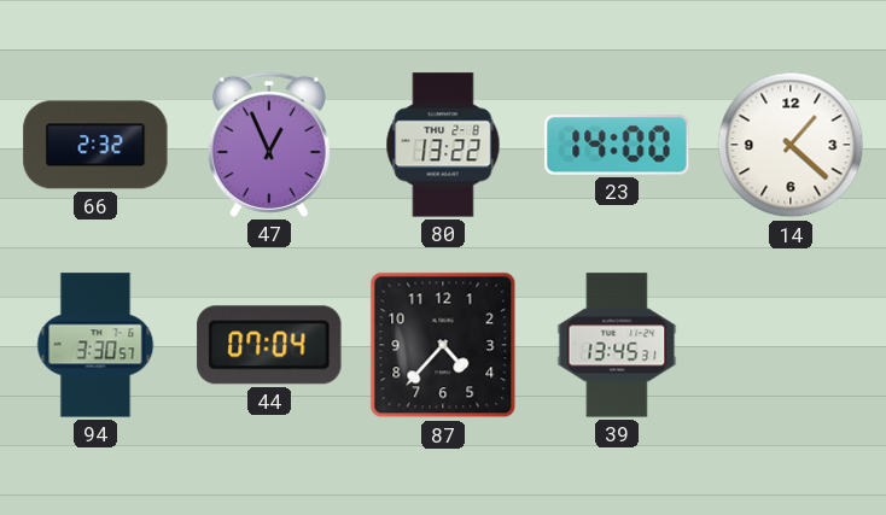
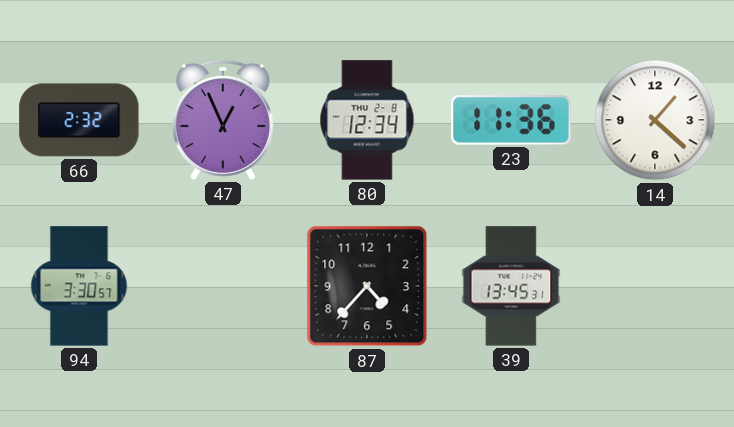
80: 13:22 -> 12:34
23: 14:00 -> 11:36
44: 07:04 -> none
